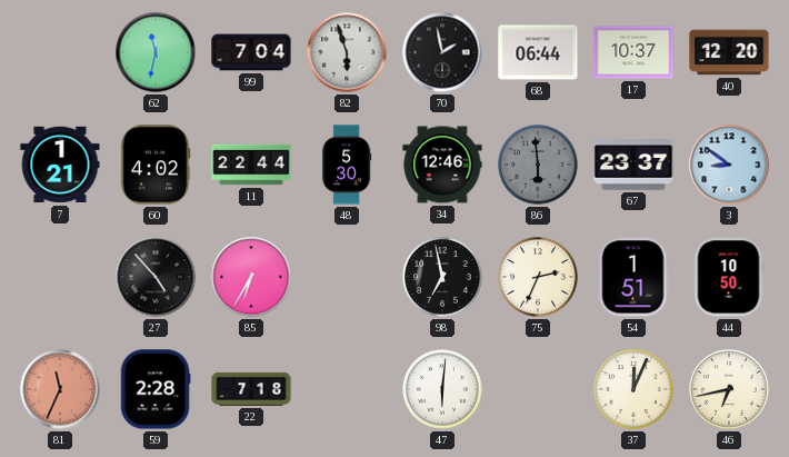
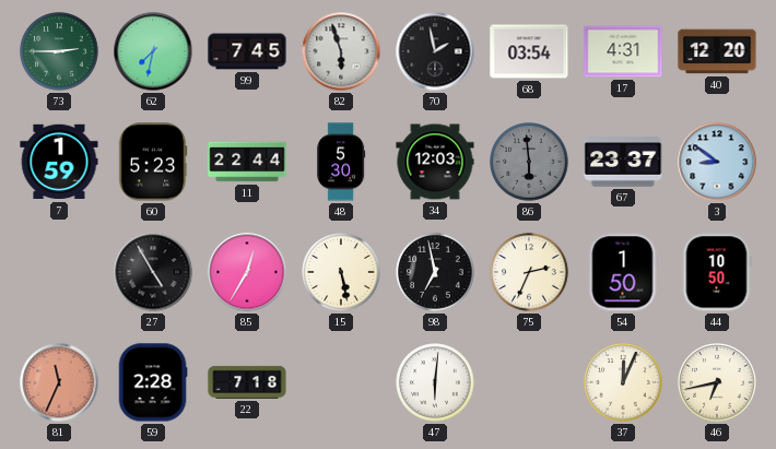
73: none -> 2:45
62: 11:32 -> 7:32
99: 7:04 -> 7:45
68: 06:44 -> 03:54
17: 10:37 -> 4:31
7: 1:21 -> 1:59
60: 4:02 -> 5:23
34: 12:46 -> 12:03
27: 4:53 -> 4:55
85: 6:35 -> 12:35
15: none -> 5:28
54: 1:51 -> 1:50
